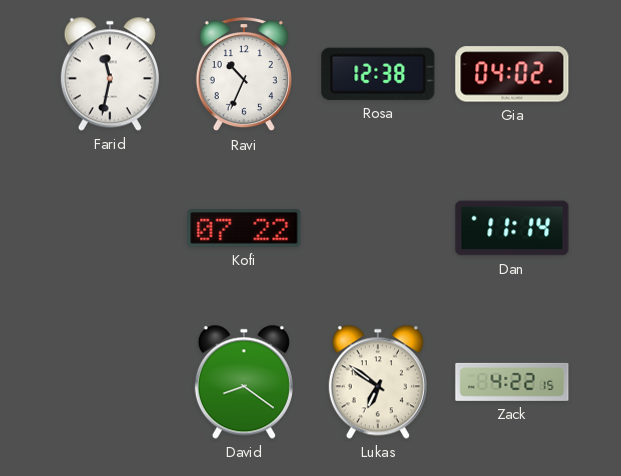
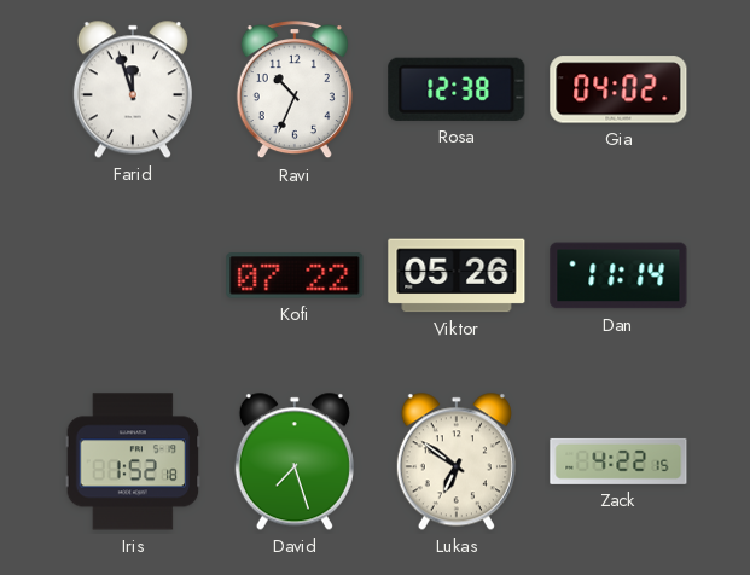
Farid: 11:32 -> 11:57
Viktor: none -> 05:26
Iris: none -> 1:52
David: 8:21 -> 7:27
